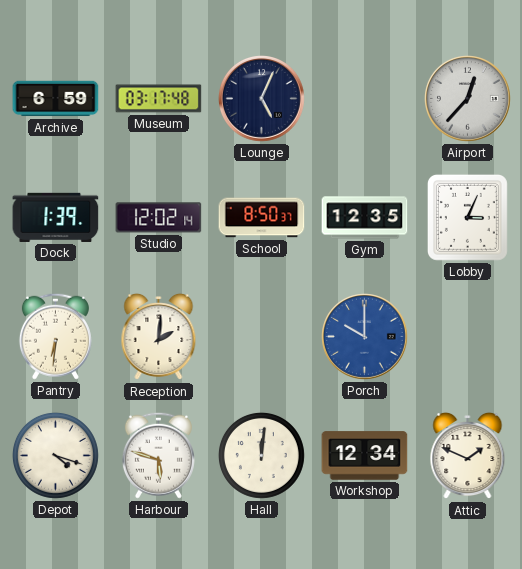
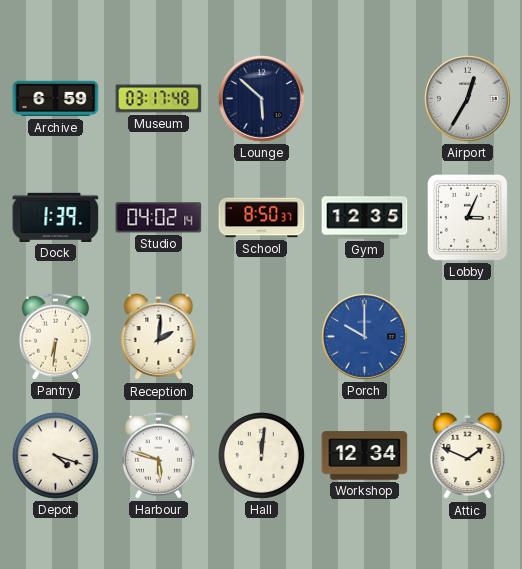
Lounge: 5:04 -> 5:52
Airport: 12:37 -> 12:35
Studio: 12:02 -> 04:02
